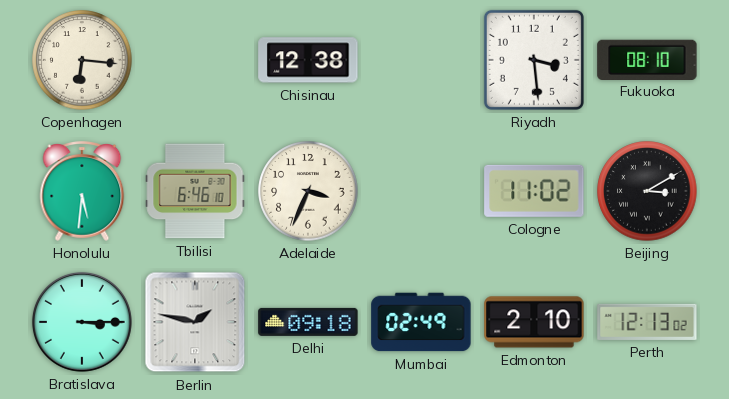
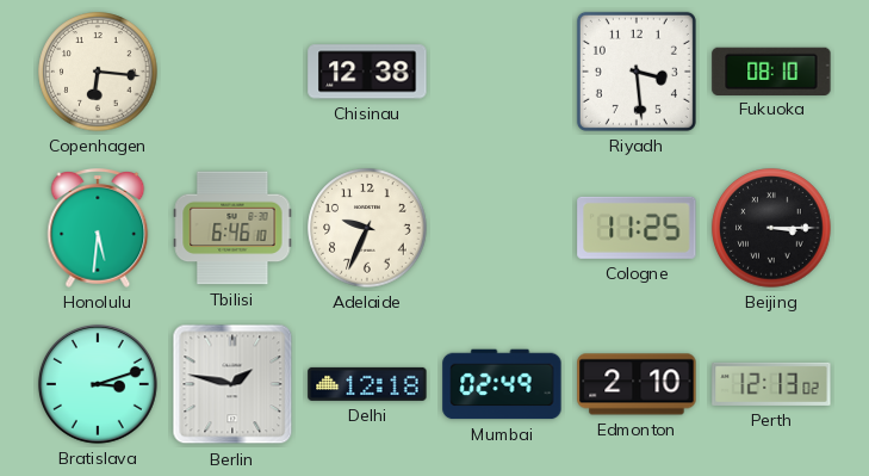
Adelaide: 3:34 -> 9:34
Cologne: 11:02 -> 11:25
Beijing: 3:10 -> 3:15
Bratislava: 3:15 -> 3:12
Delhi: 09:18 -> 12:18
